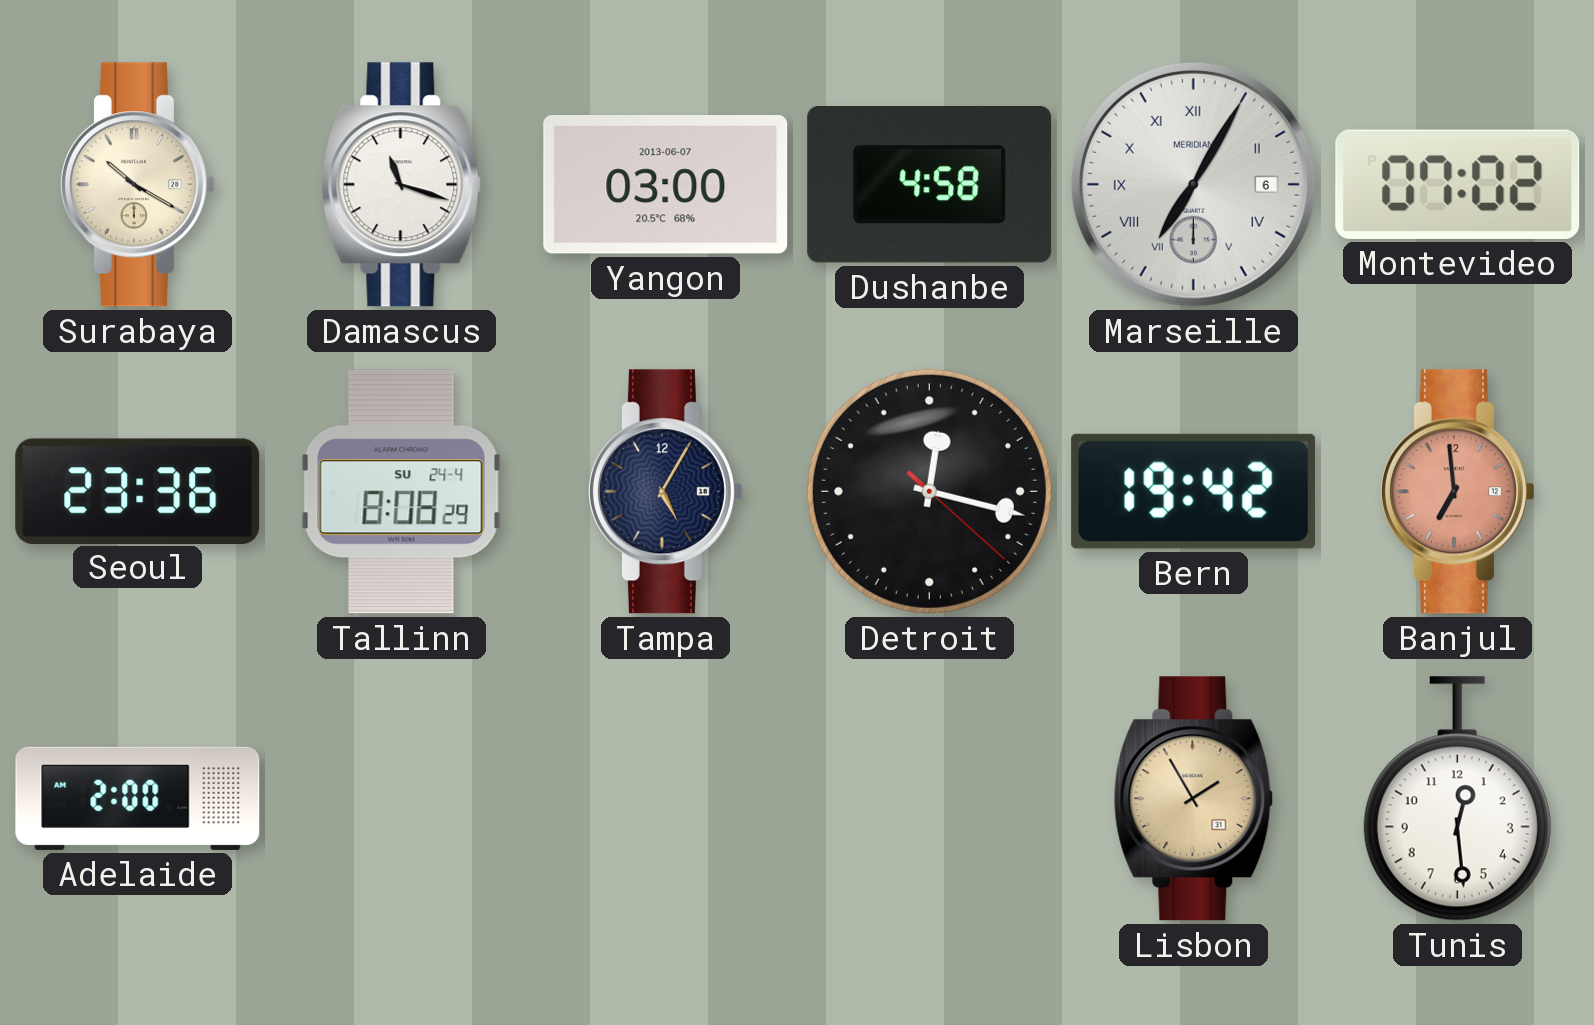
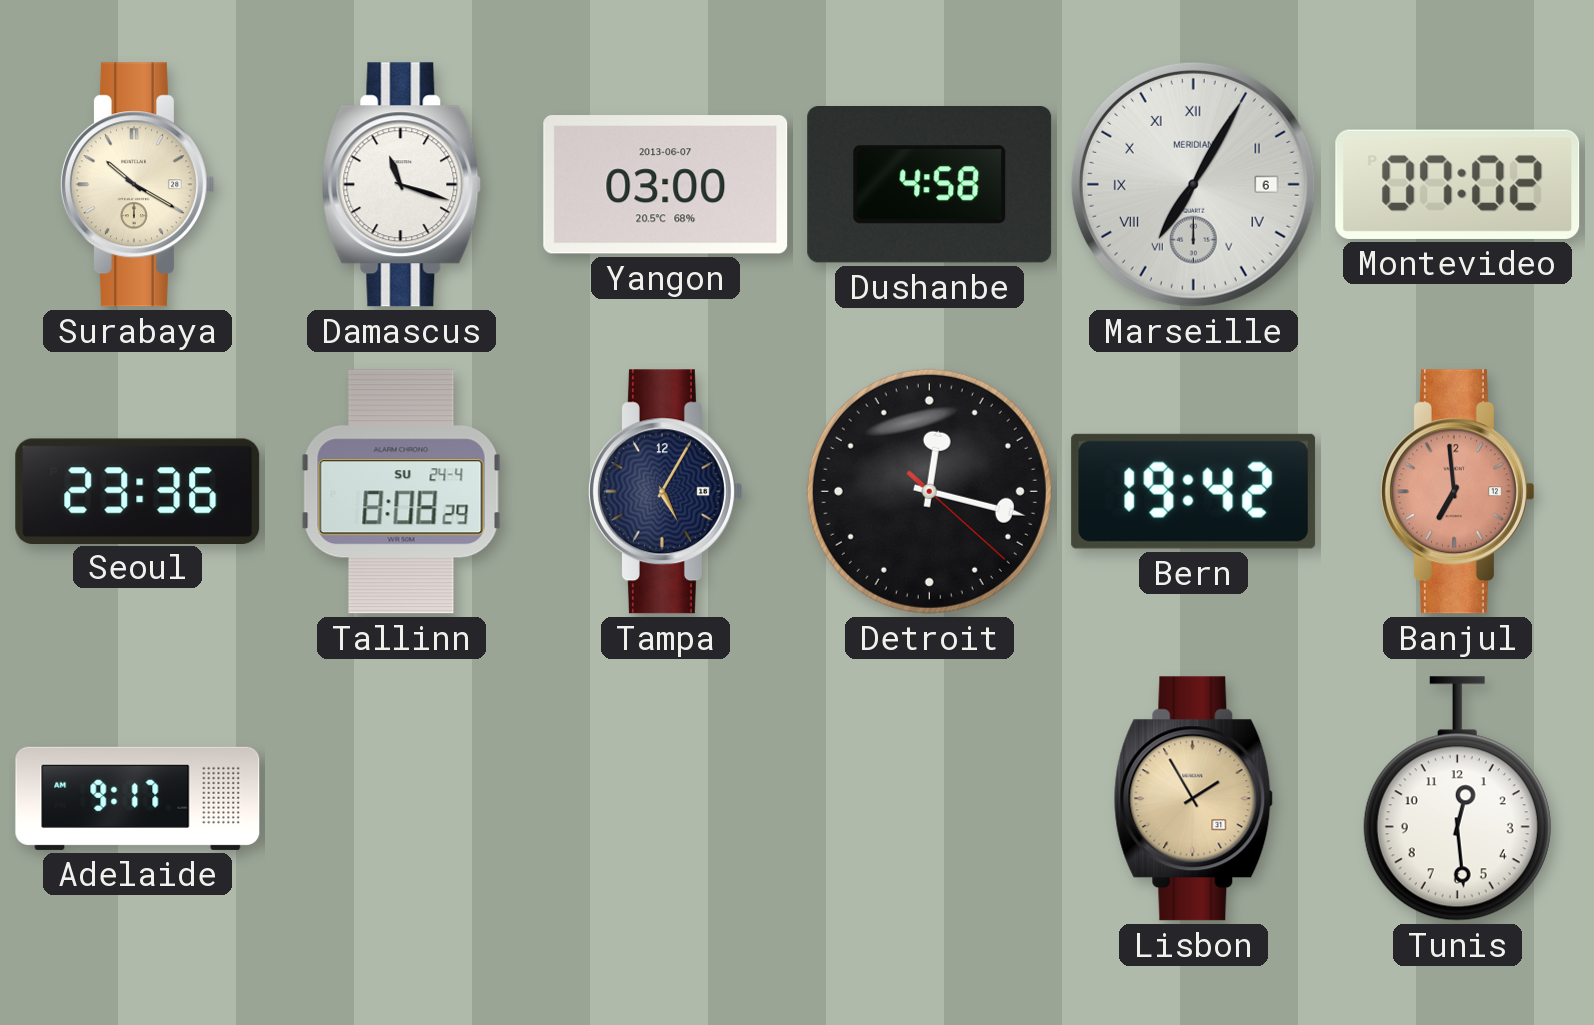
Adelaide: 2:00 -> 9:17
